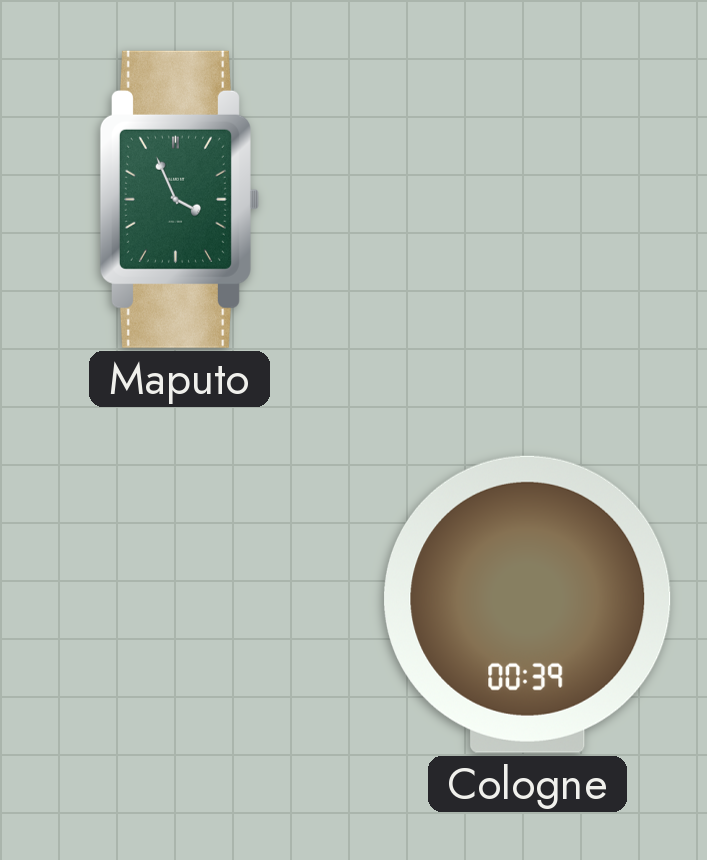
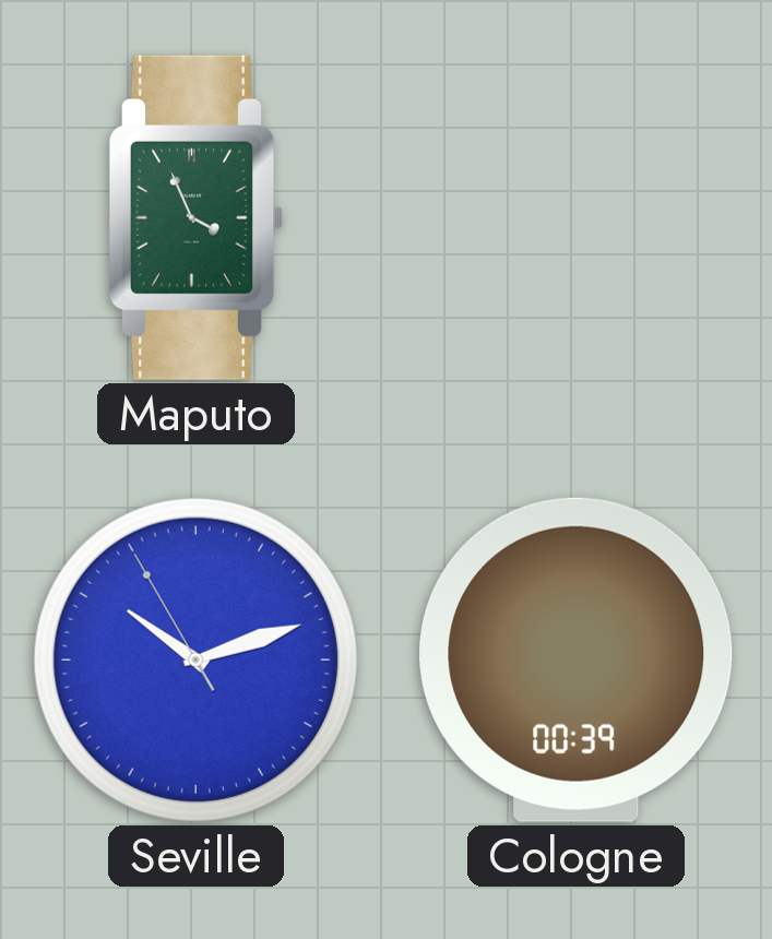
Seville: none -> 10:11
